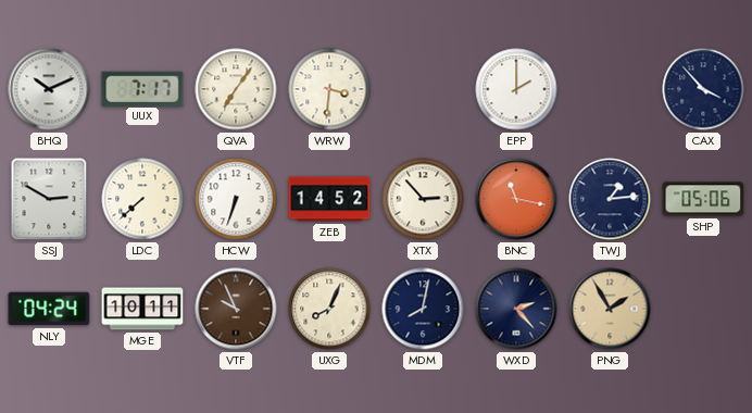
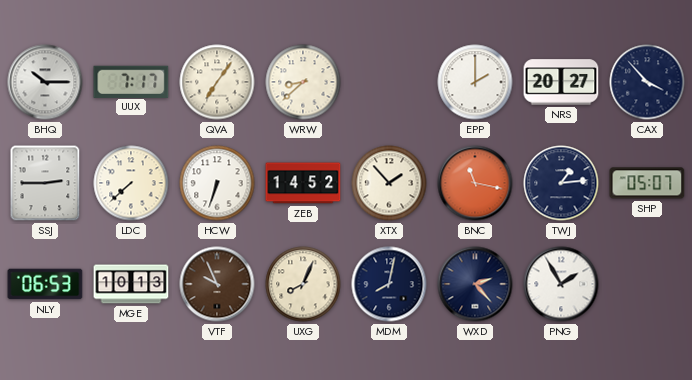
BHQ: 10:11 -> 10:15
WRW: 3:31 -> 8:38
NRS: none -> 20:27
SSJ: 2:50 -> 2:45
XTX: 2:53 -> 1:53
SHP: 05:06 -> 05:07
NLY: 04:24 -> 06:53
MGE: 10:11 -> 10:13
PNG dial: champagne -> white
